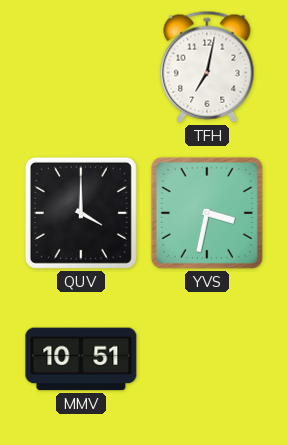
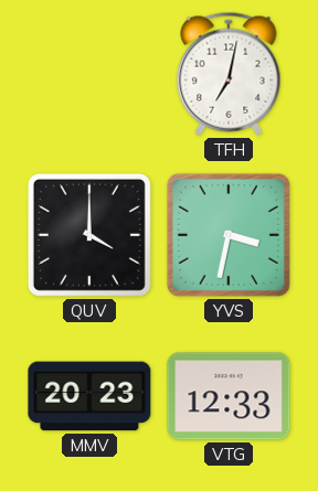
MMV: 10:51 -> 20:23
VTG: none -> 12:33
